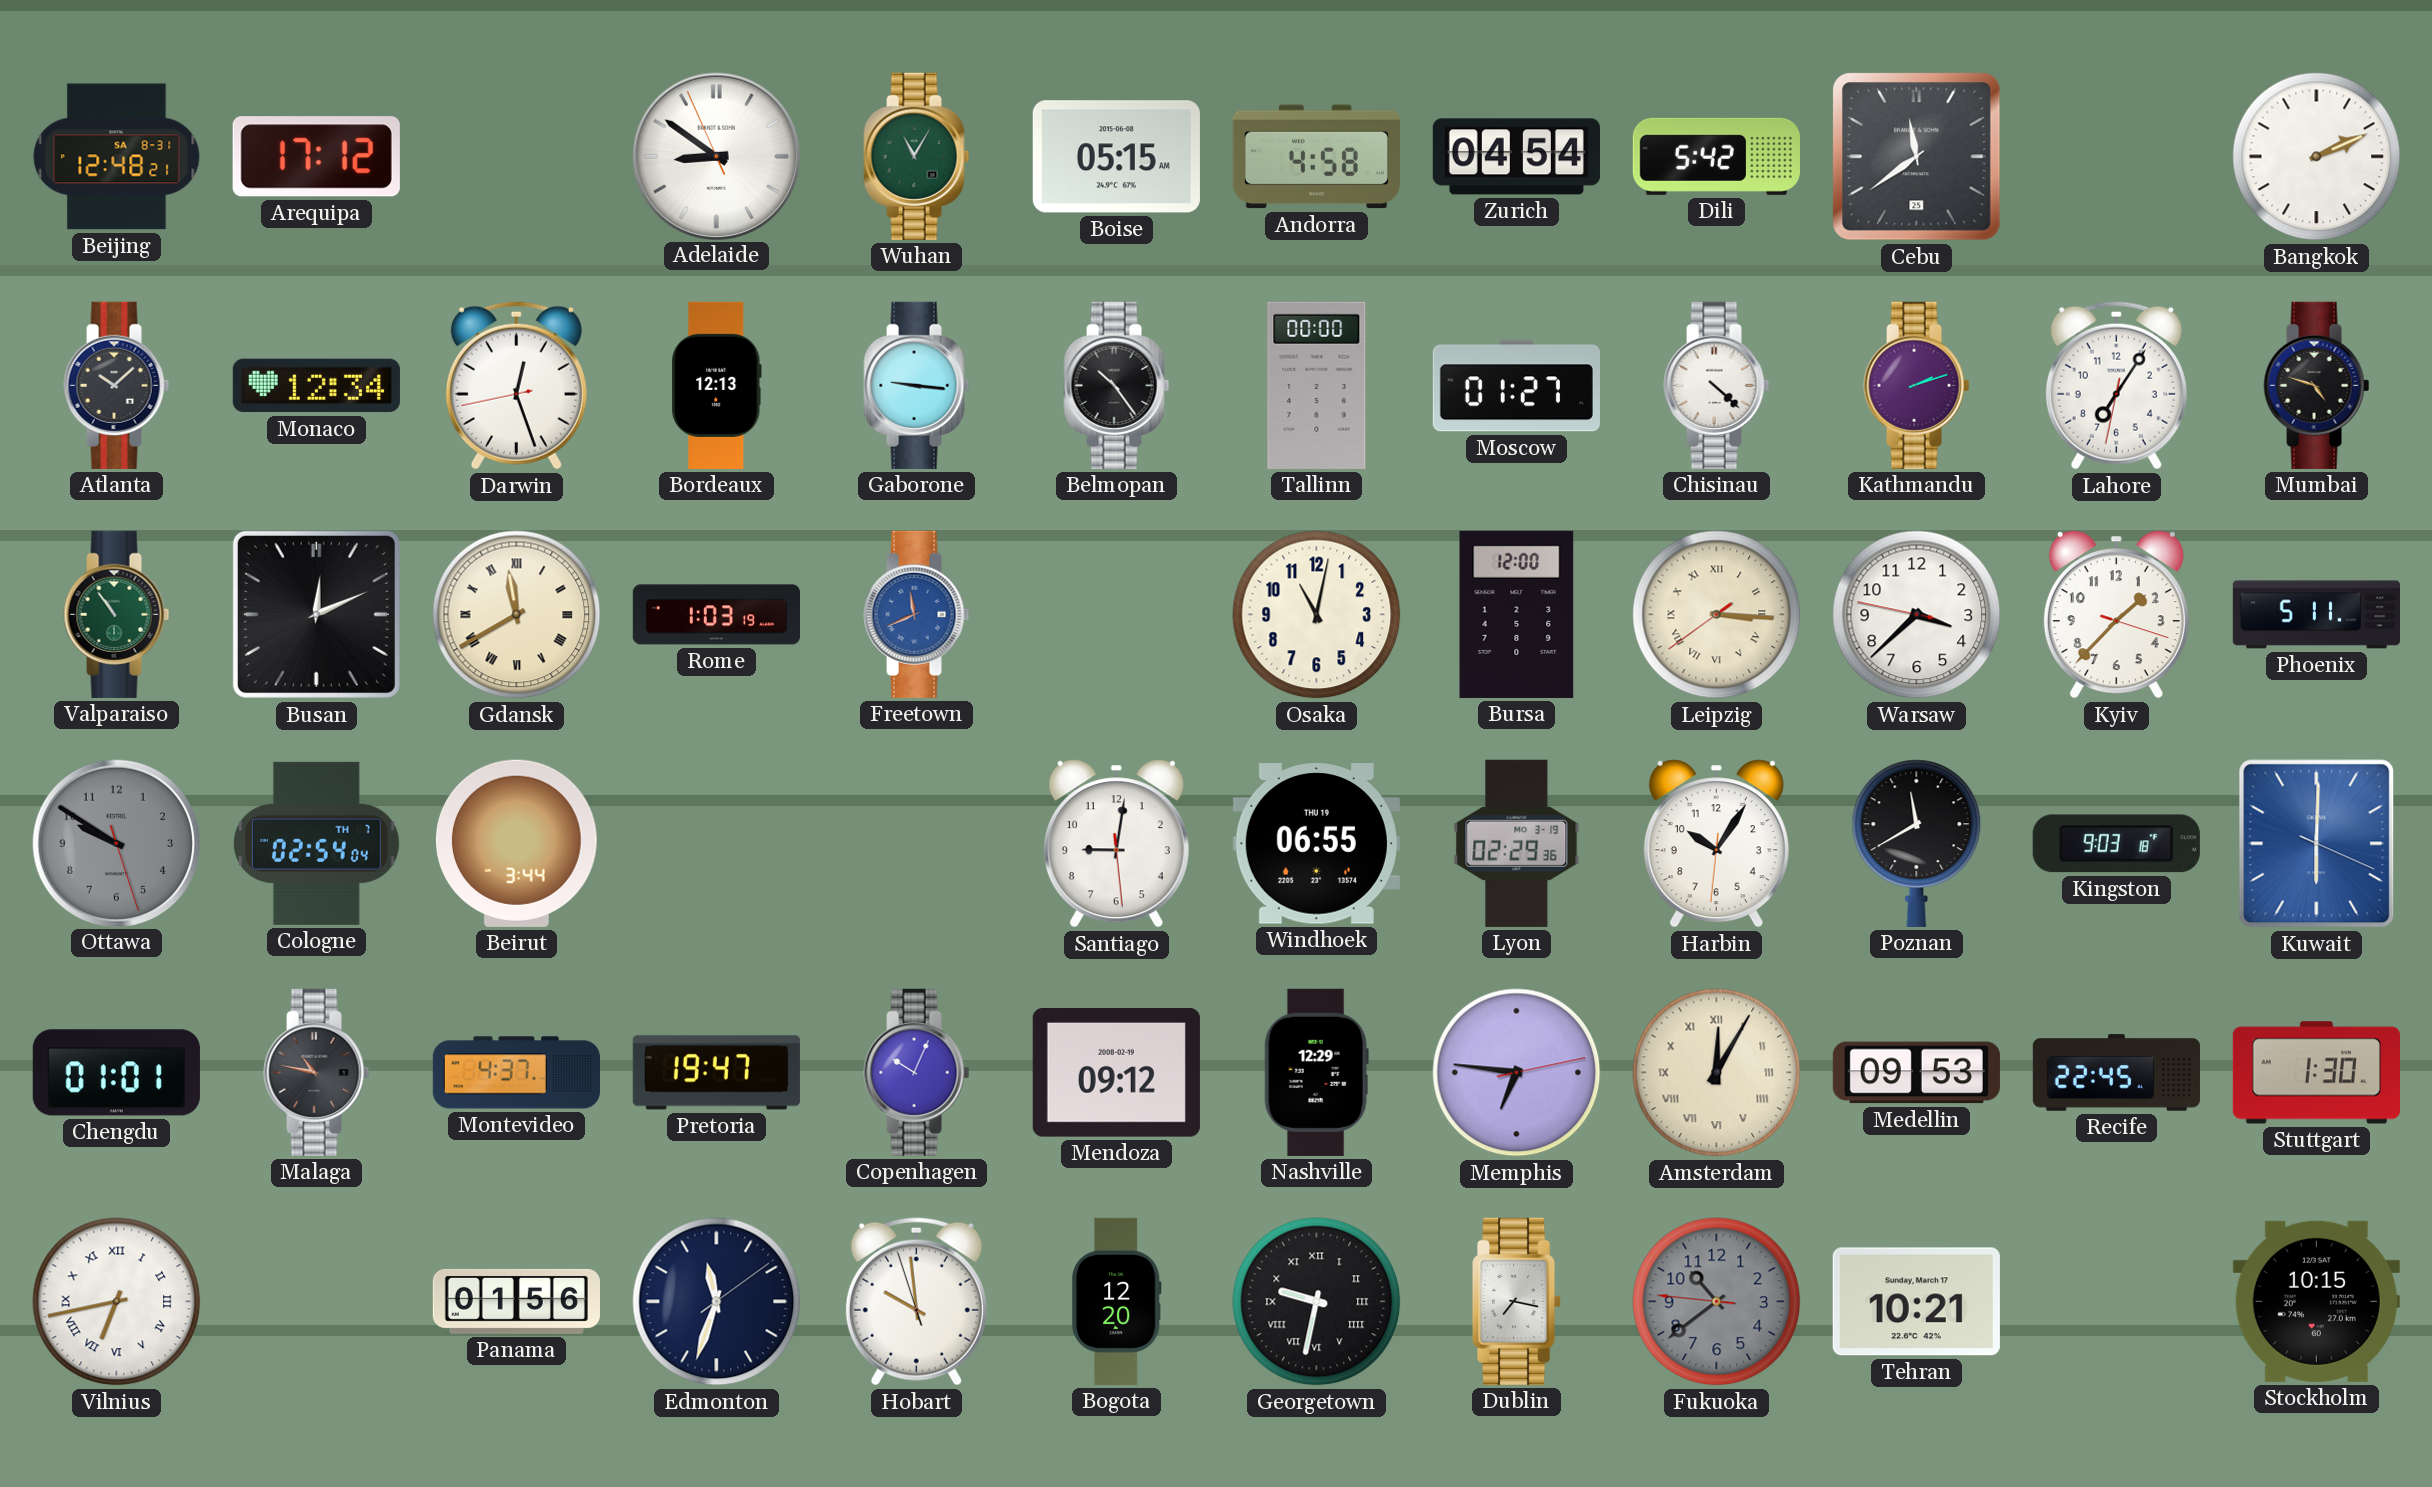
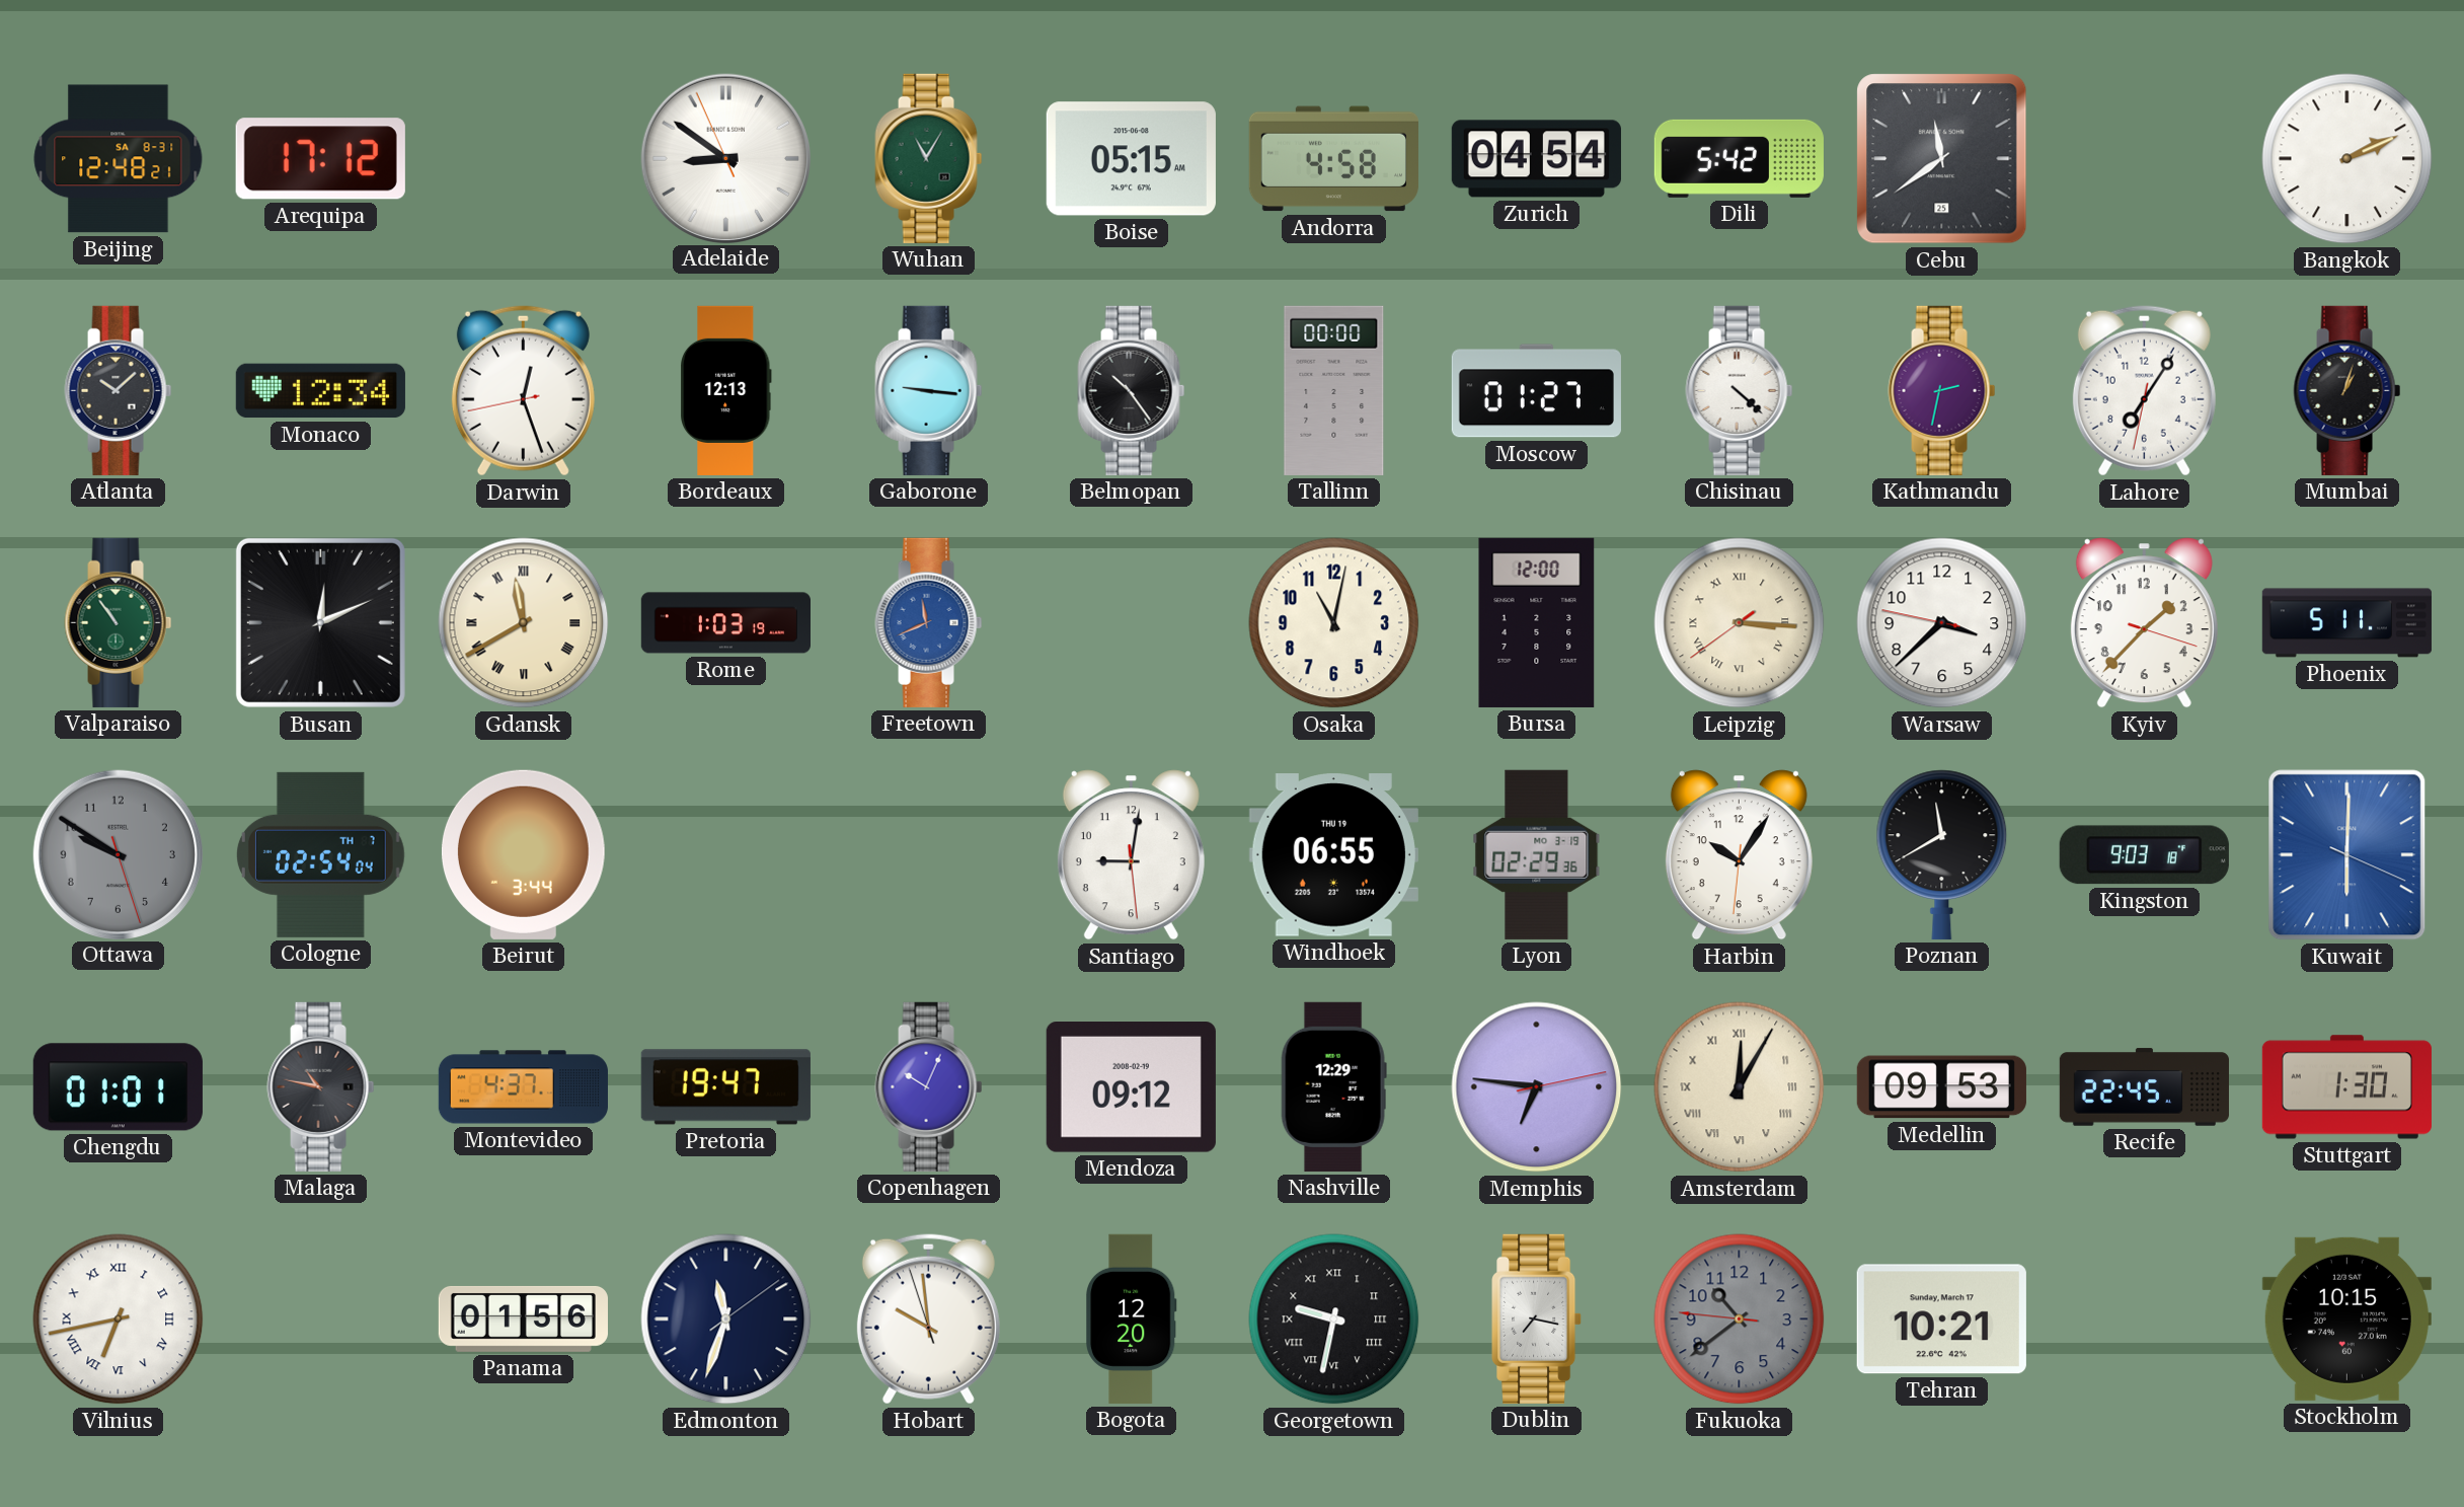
Kathmandu: 2:12 -> 2:32
Mumbai: 4:48 -> 1:03
